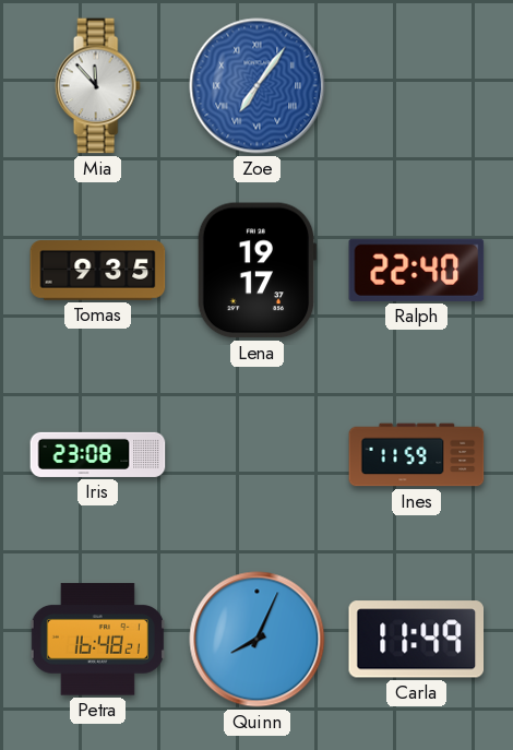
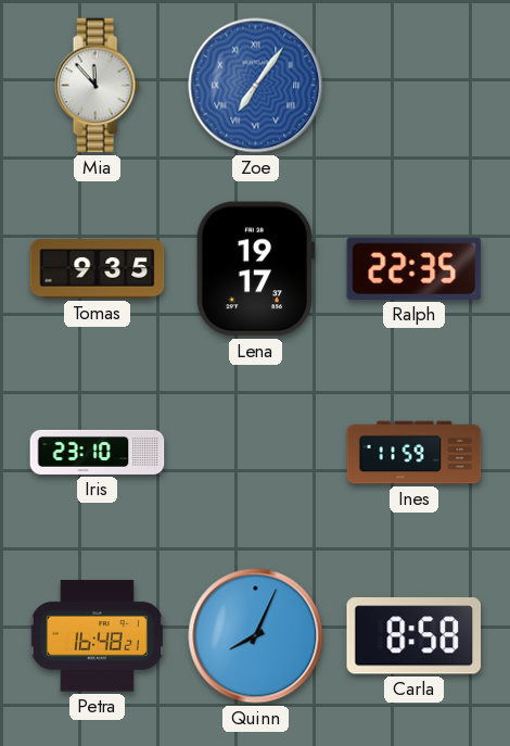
Ralph: 22:40 -> 22:35
Iris: 23:08 -> 23:10
Carla: 11:49 -> 8:58
